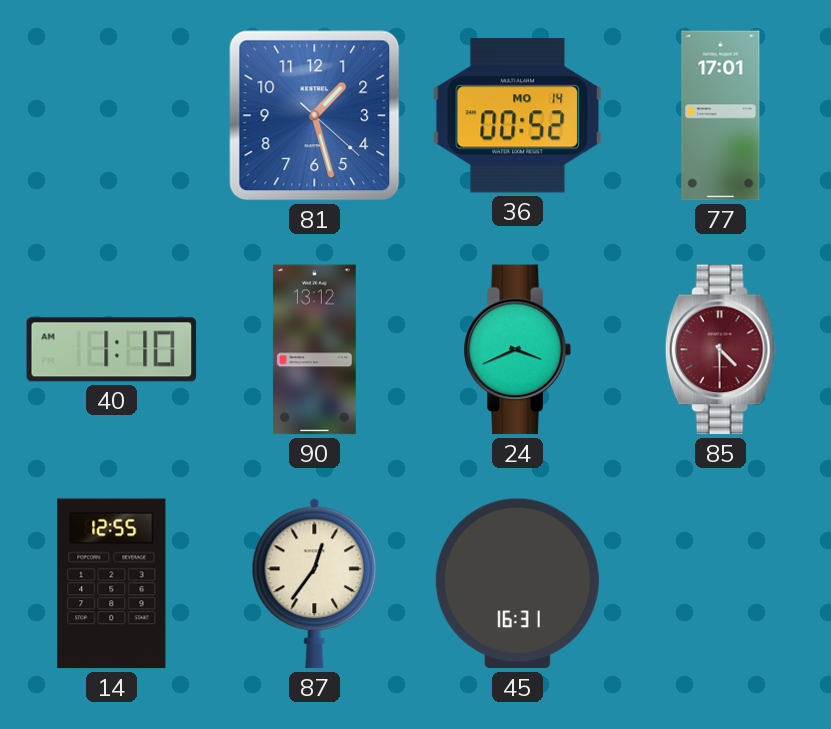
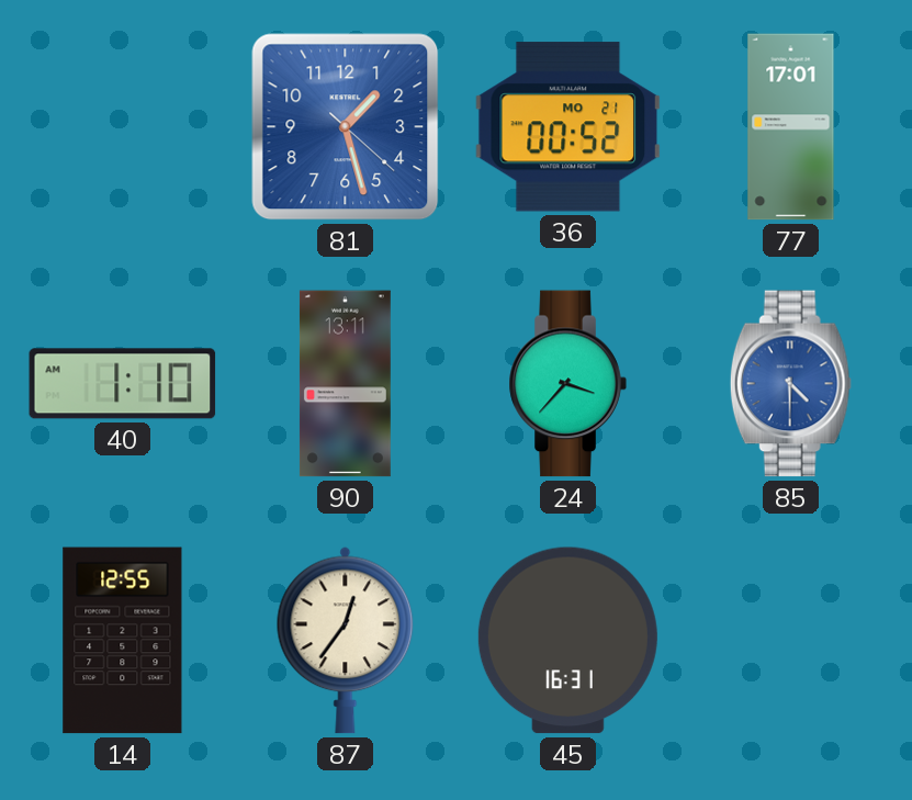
36 date: MO 14 -> MO 21
90: 13:12 -> 13:11
24: 3:41 -> 3:37
85 dial: burgundy -> blue
